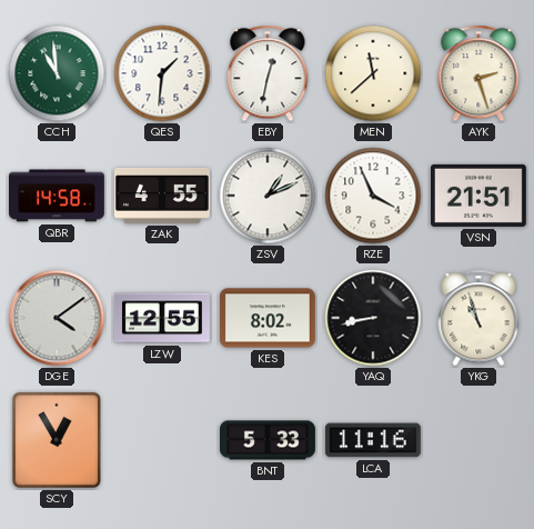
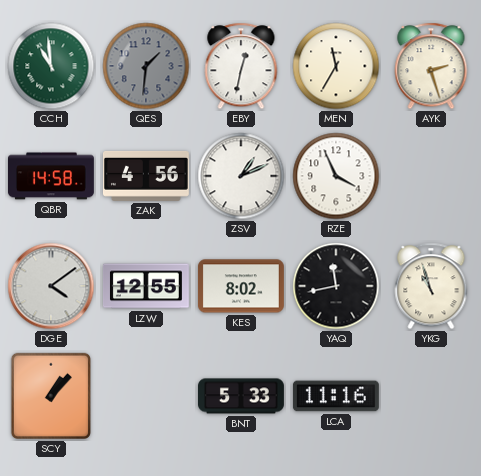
QES dial: white -> grey
MEN: 11:38 -> 11:35
ZAK: 4:55 -> 4:56
VSN: 21:51 -> none
YAQ: 8:43 -> 11:43
SCY: 12:55 -> 1:07
